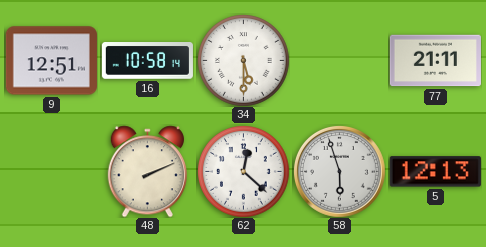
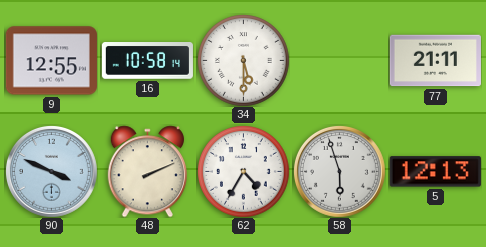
9: 12:51 -> 12:55
90: none -> 3:49
62: 12:22 -> 4:35
